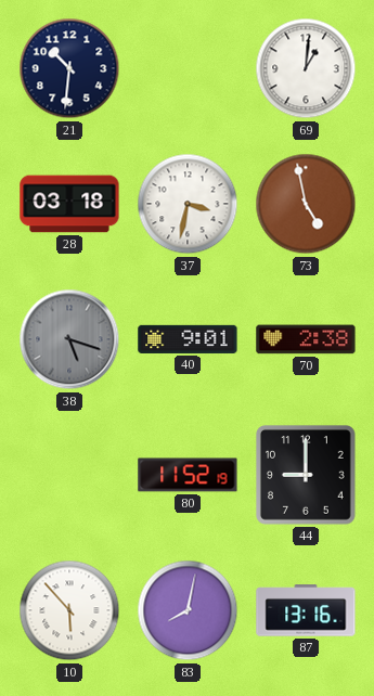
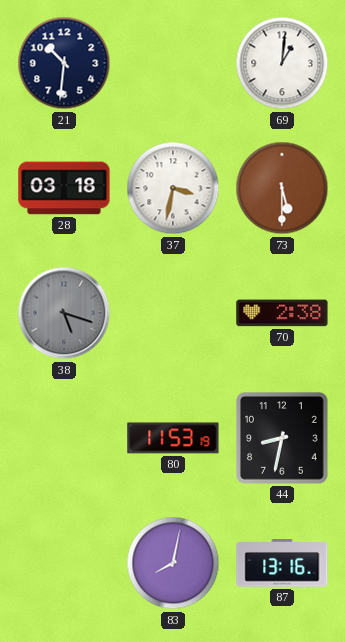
73: 4:58 -> 5:30
40: 9:01 -> none
80: 11:52 -> 11:53
44: 9:00 -> 8:32
10: 5:53 -> none
